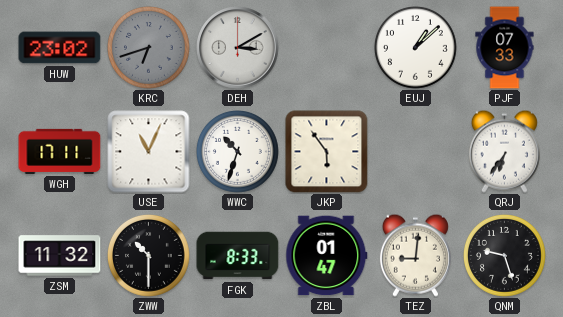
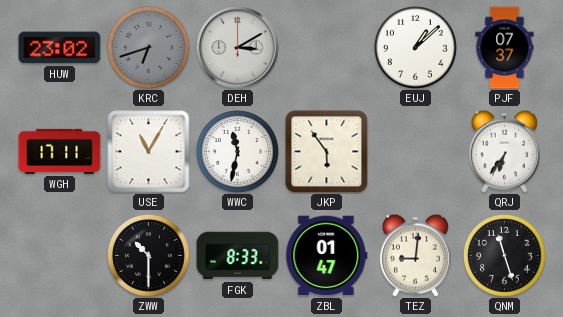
PJF: 07:33 -> 07:37
USE: 11:04 -> 11:05
WWC: 10:33 -> 11:32
ZSM: 11:32 -> none
QNM: 9:27 -> 11:27
